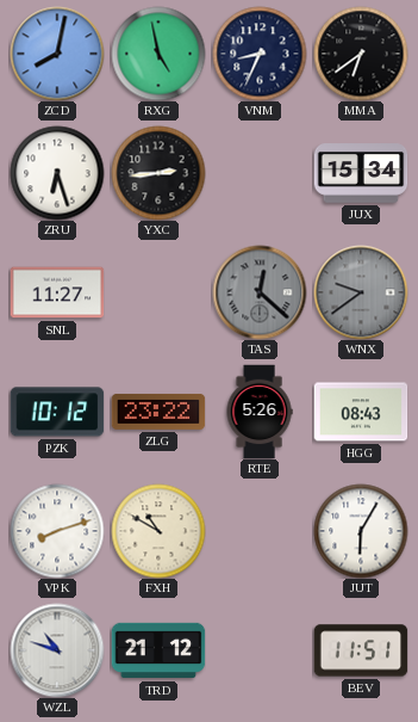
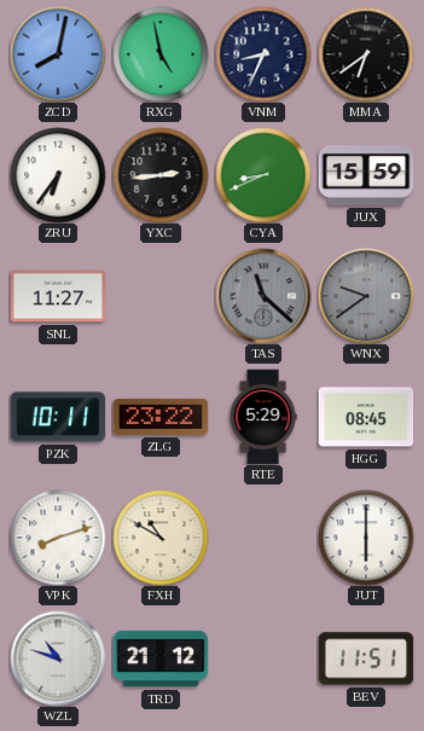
ZRU: 6:27 -> 6:36
CYA: none -> 8:41
JUX: 15:34 -> 15:59
TAS: 12:22 -> 11:22
PZK: 10:12 -> 10:11
RTE: 5:26 -> 5:29
HGG: 08:43 -> 08:45
JUT: 6:05 -> 6:00
